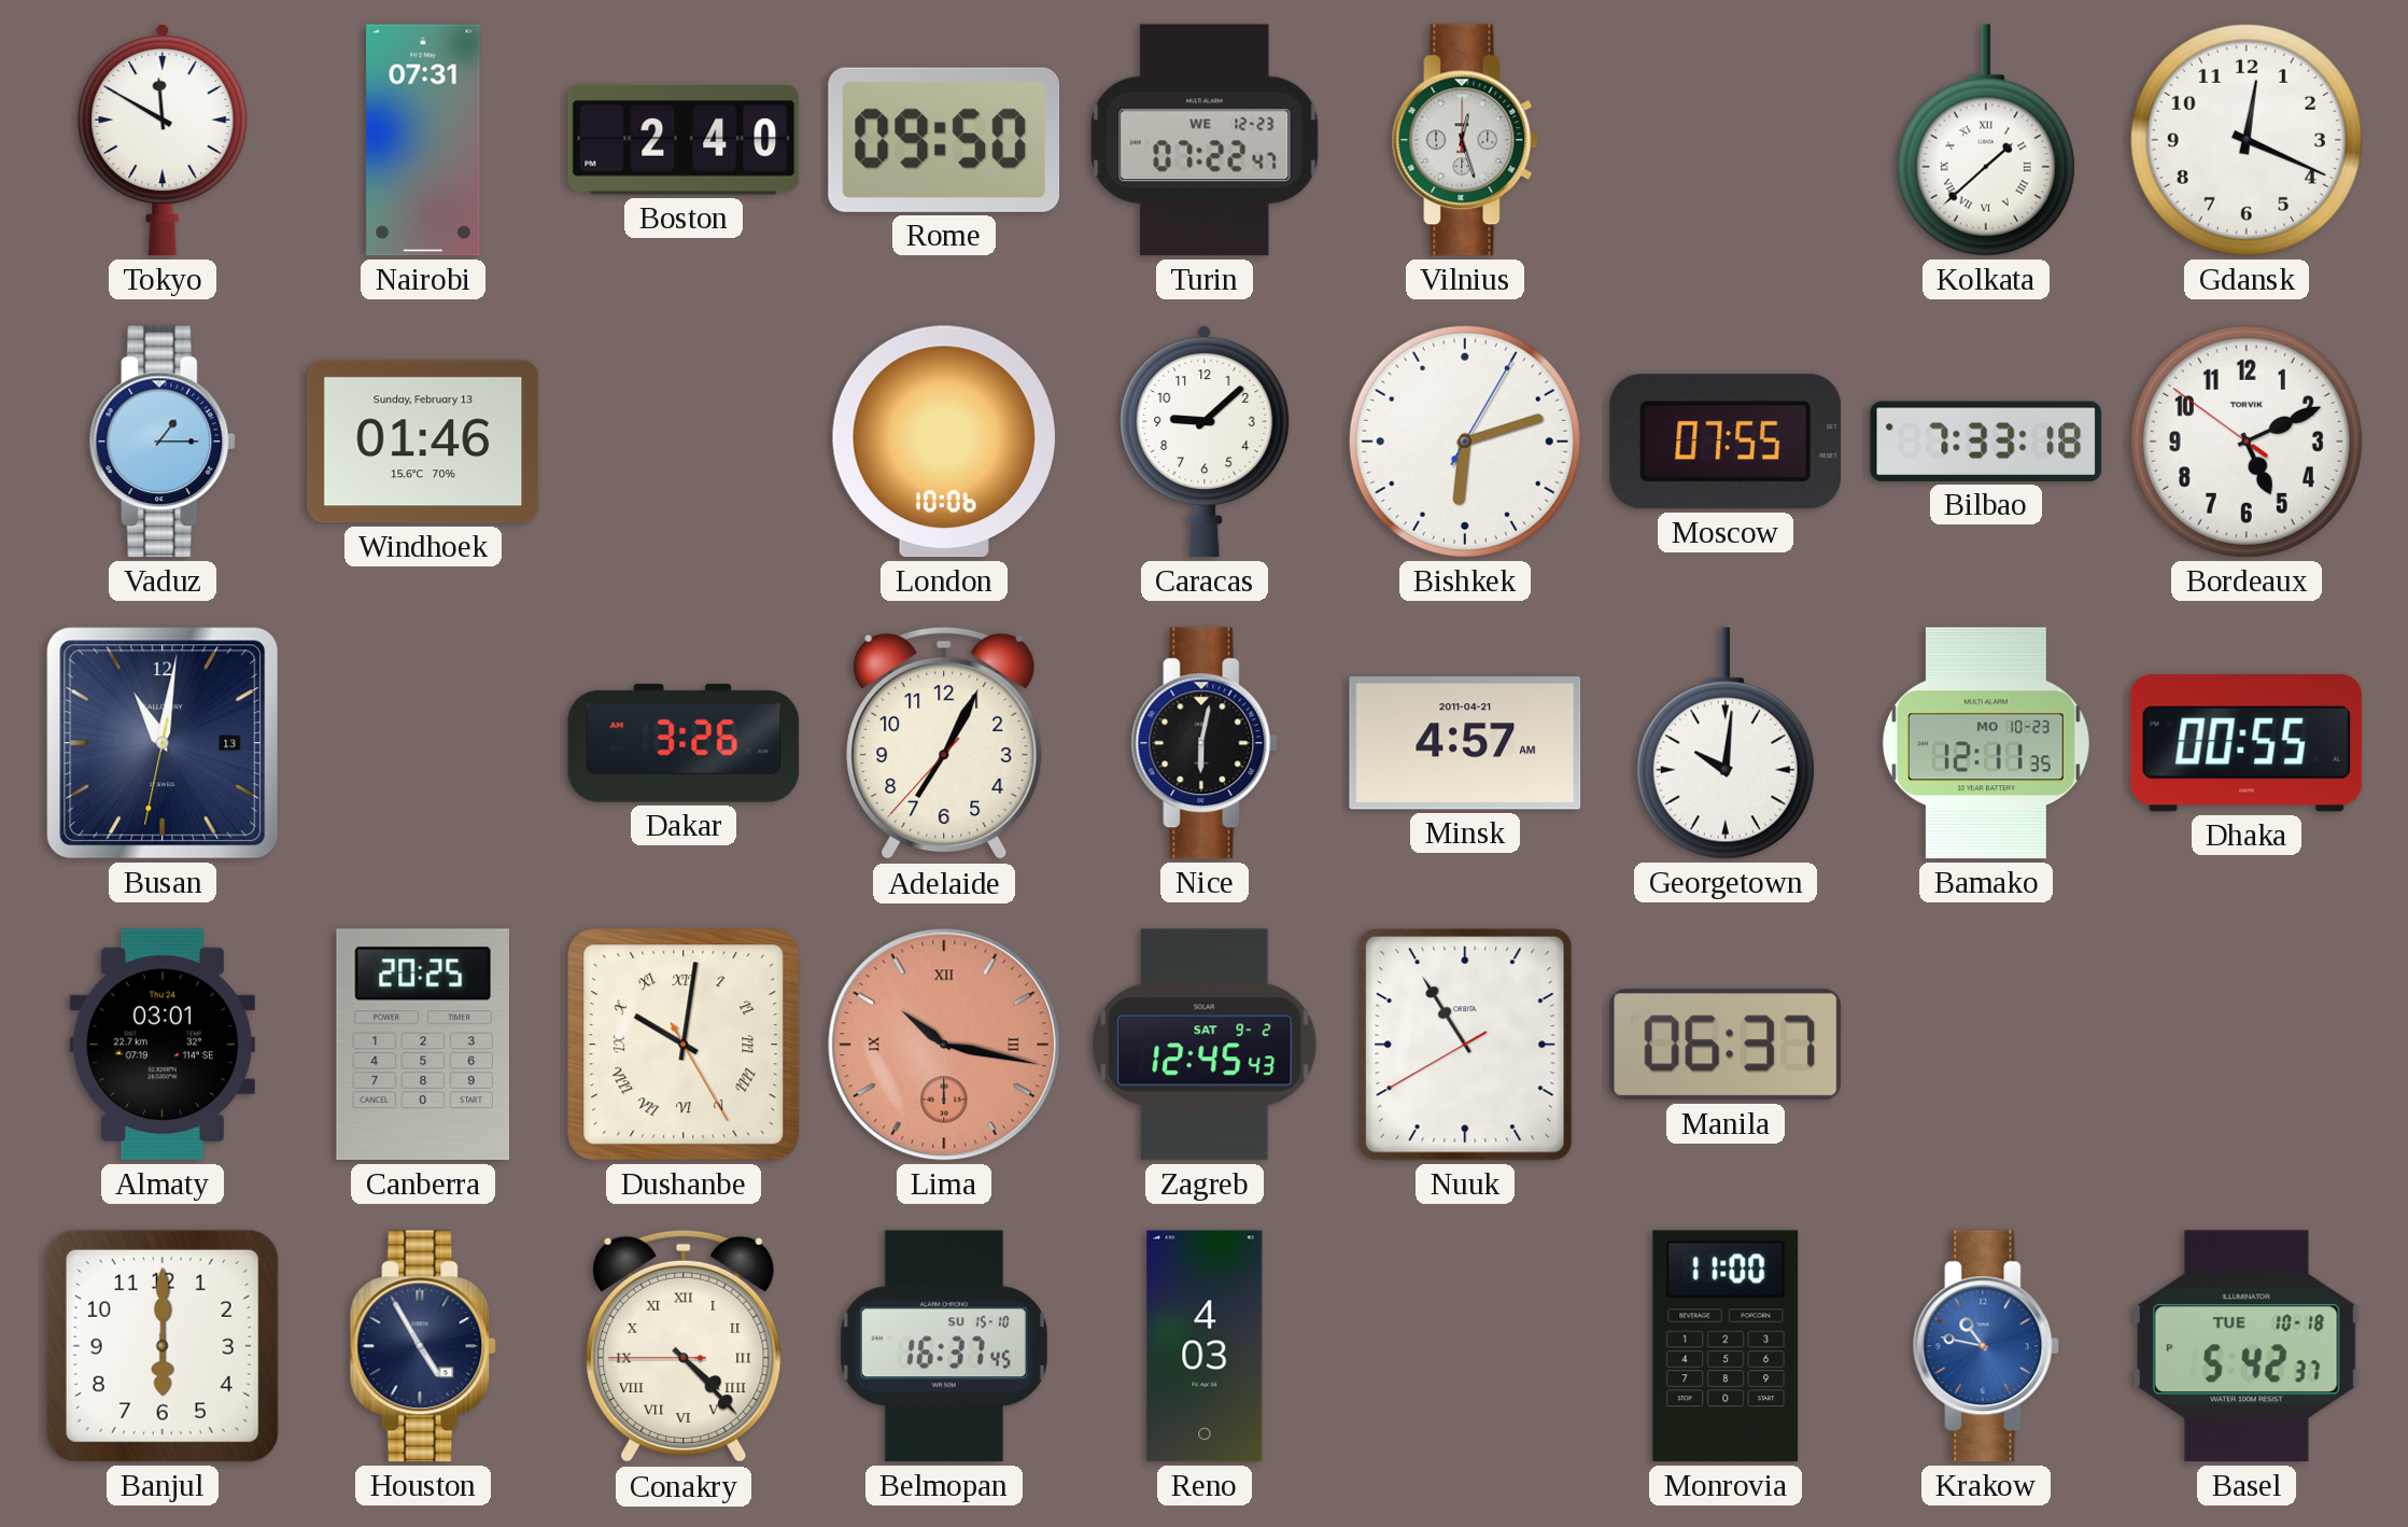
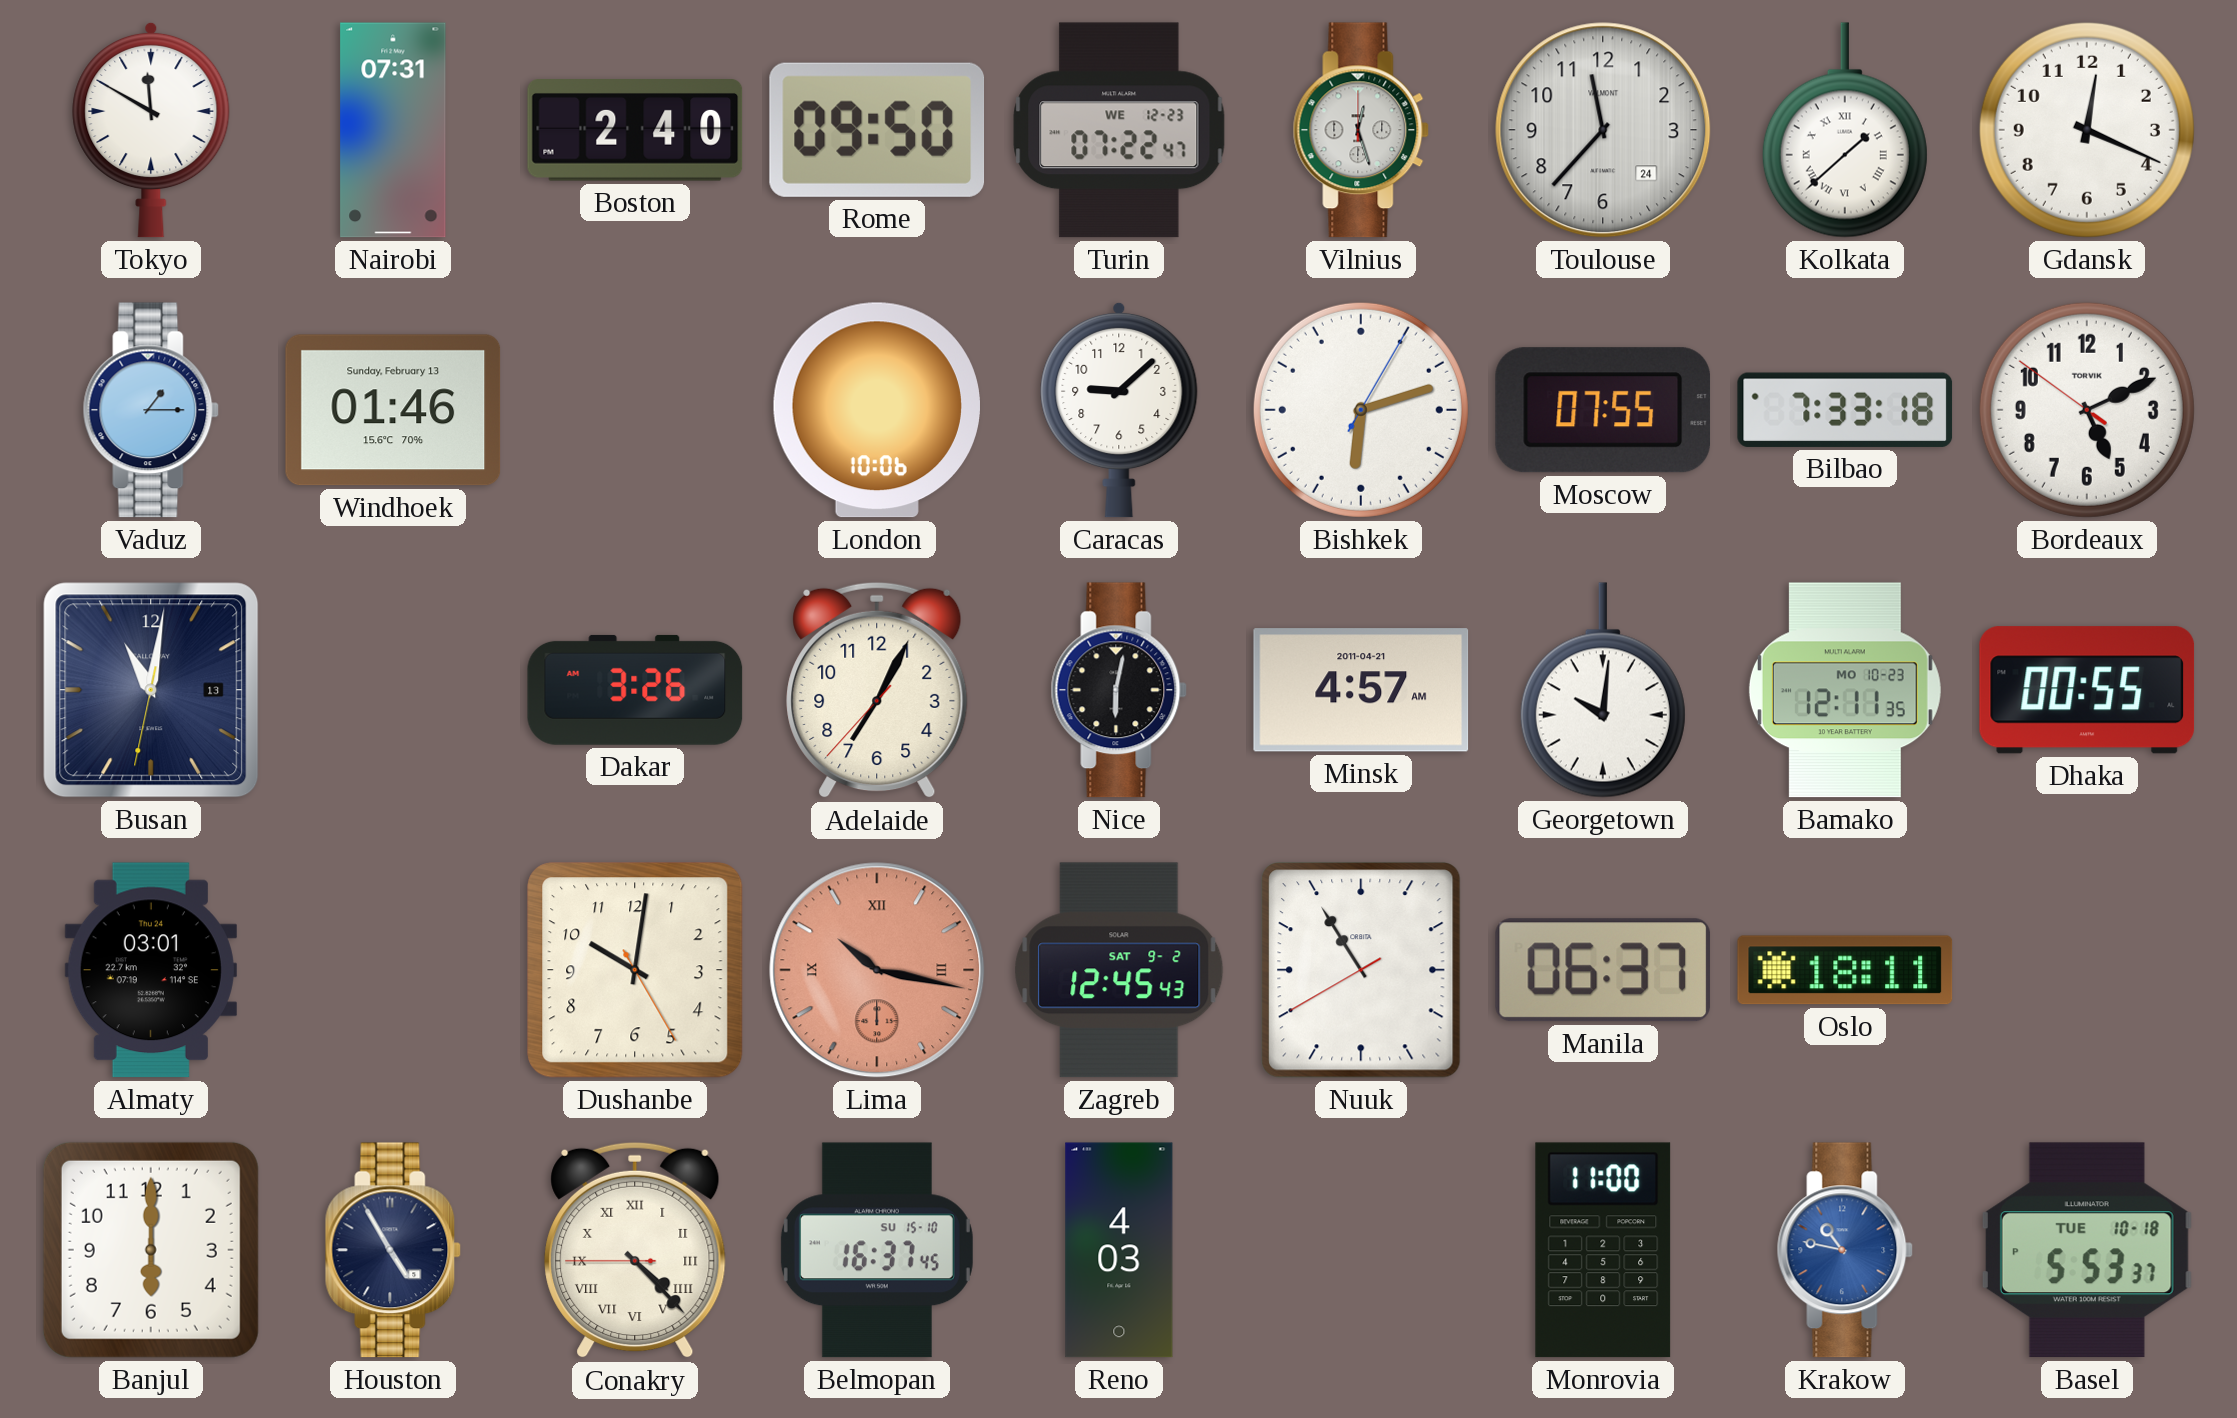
Toulouse: none -> 11:37
Canberra: 20:25 -> none
Dushanbe numerals: Roman -> Arabic
Oslo: none -> 18:11
Basel: 5:42 -> 5:53
